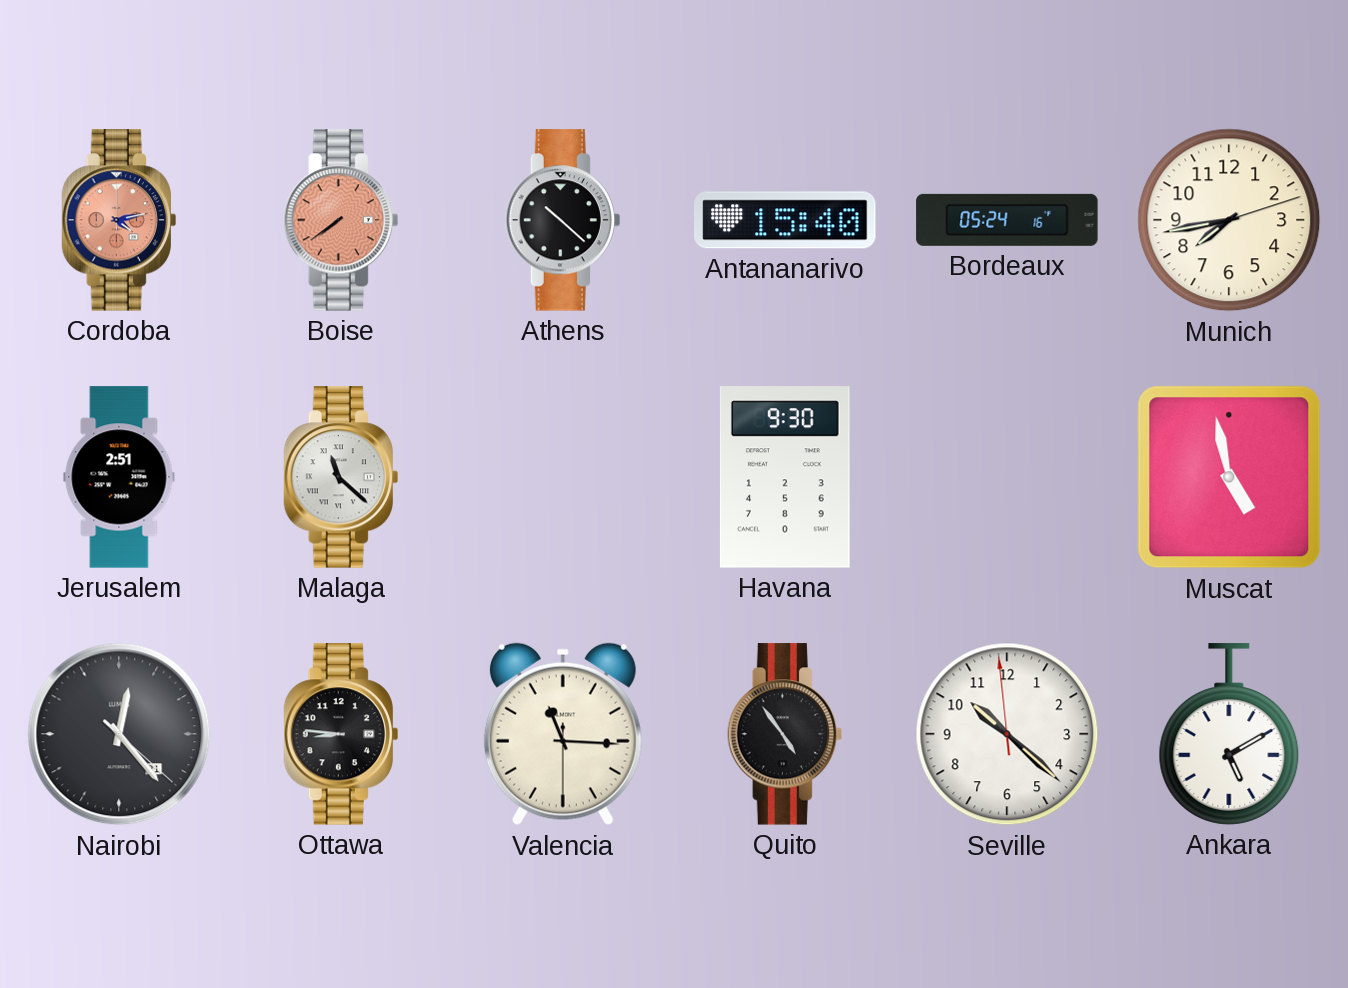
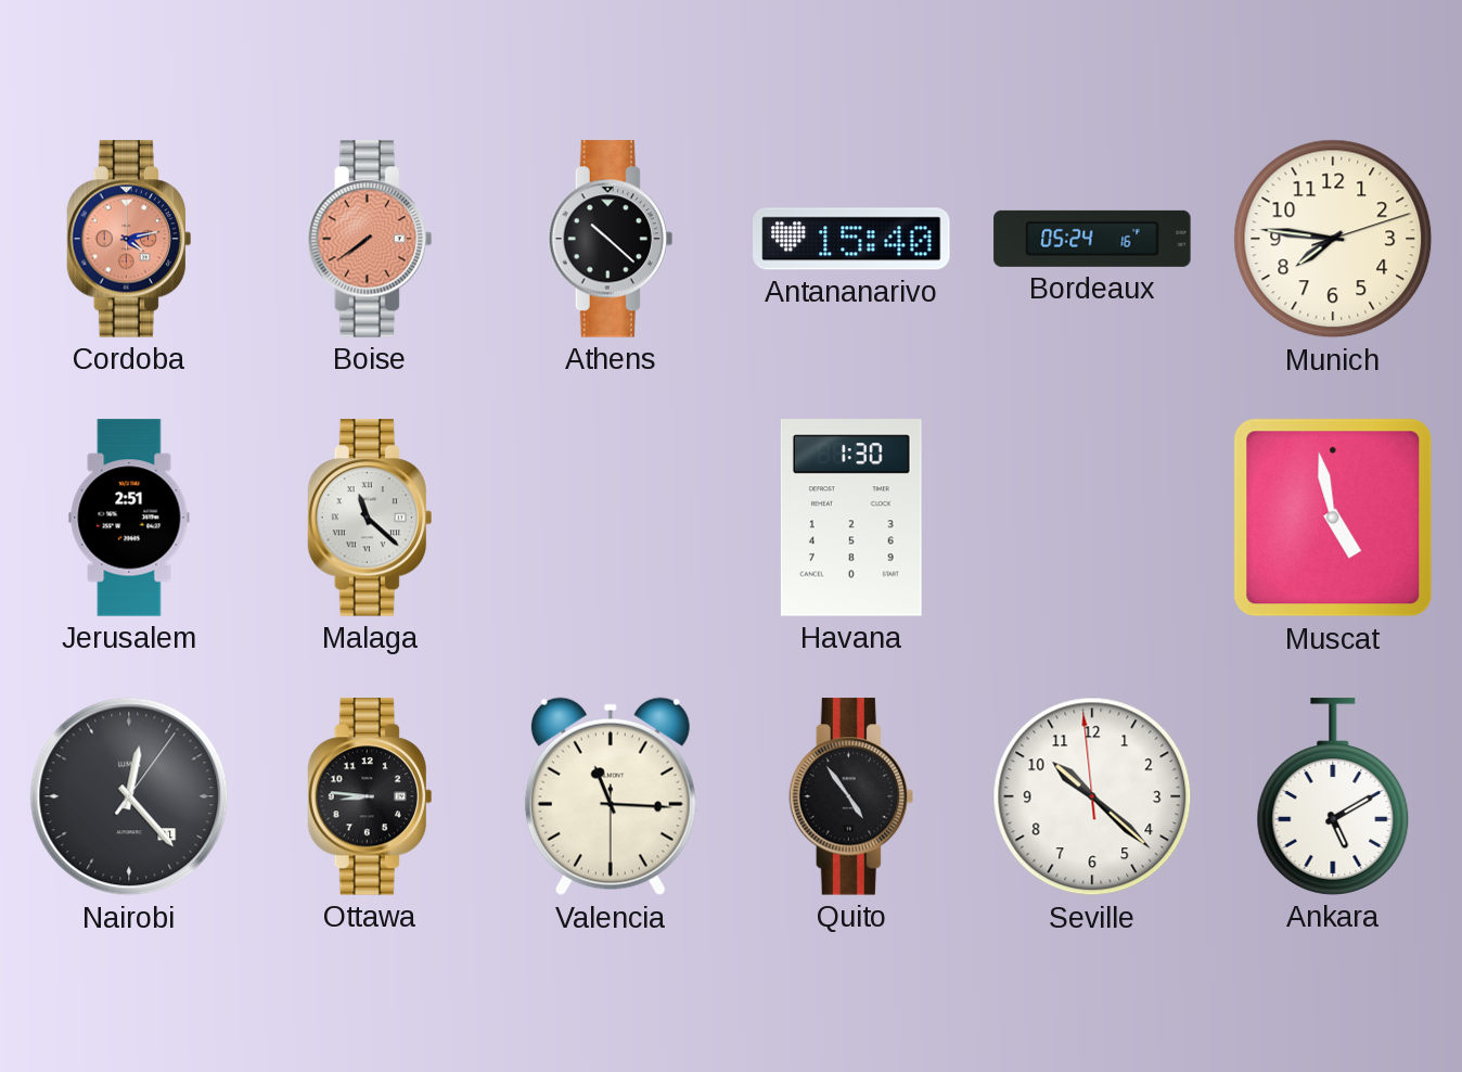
Munich: 7:43 -> 7:46
Havana: 9:30 -> 1:30
Nairobi: 12:23:22 -> 12:23:06
